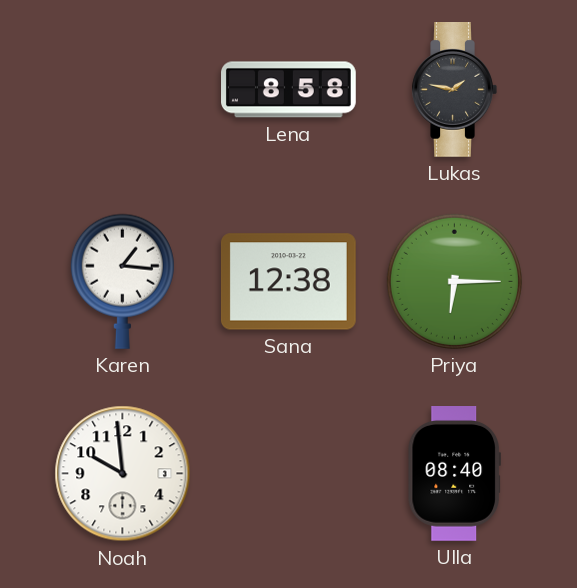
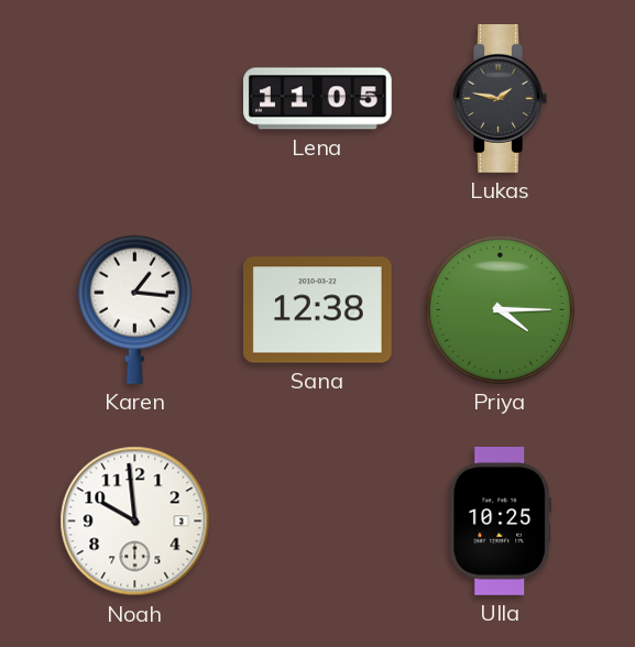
Lena: 8:58 -> 11:05
Priya: 6:15 -> 4:15
Ulla: 08:40 -> 10:25
